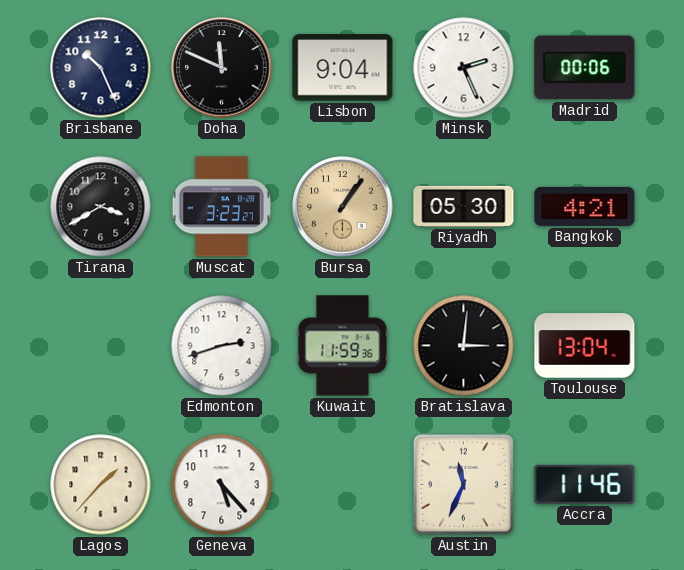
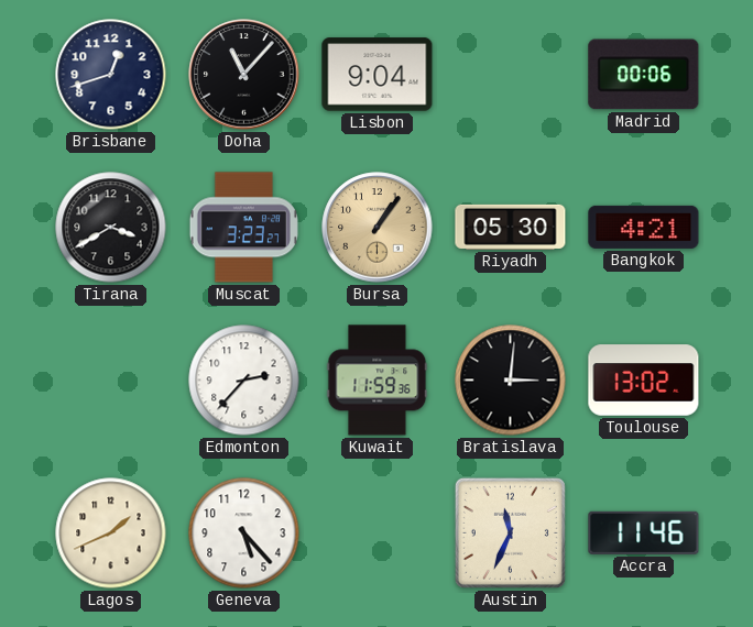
Brisbane: 10:26 -> 12:42
Doha: 11:49 -> 11:07
Minsk: 2:26 -> none
Edmonton: 2:42 -> 2:37
Toulouse: 13:04 -> 13:02
Lagos: 1:37 -> 1:41
